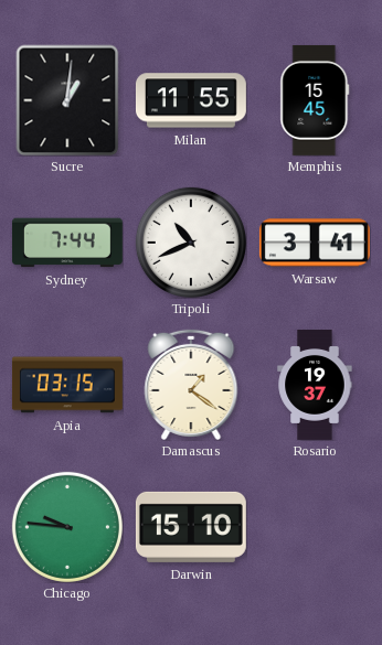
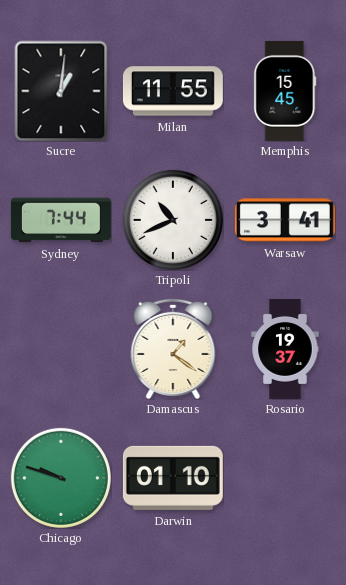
Apia: 03:15 -> none
Chicago: 9:46 -> 9:48
Darwin: 15:10 -> 01:10
